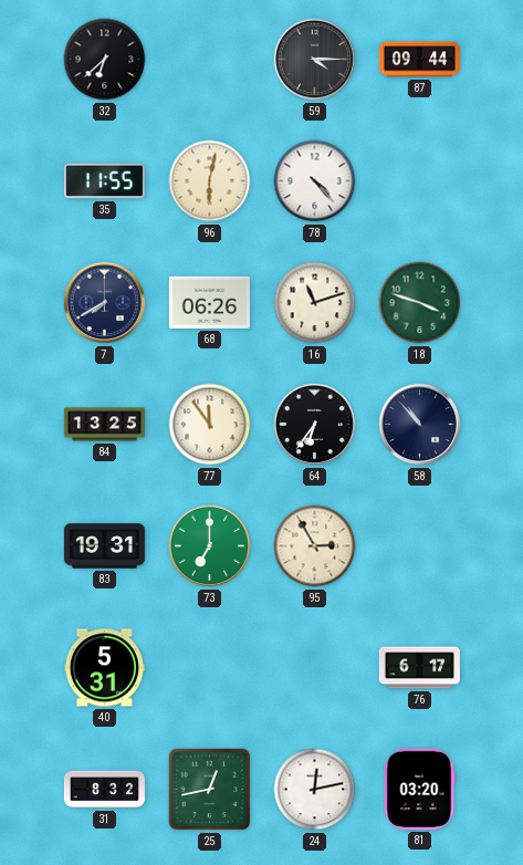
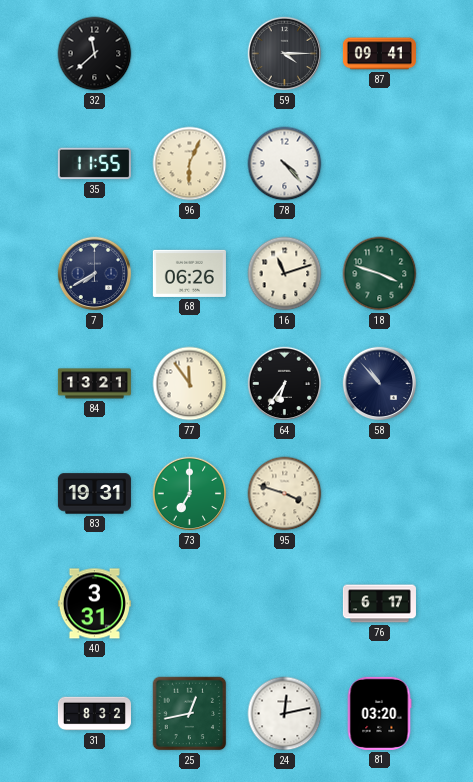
32: 6:38 -> 11:38
87: 09:44 -> 09:41
96: 6:02 -> 6:04
84: 13:25 -> 13:21
95: 2:55 -> 3:48
40: 5:31 -> 3:31
